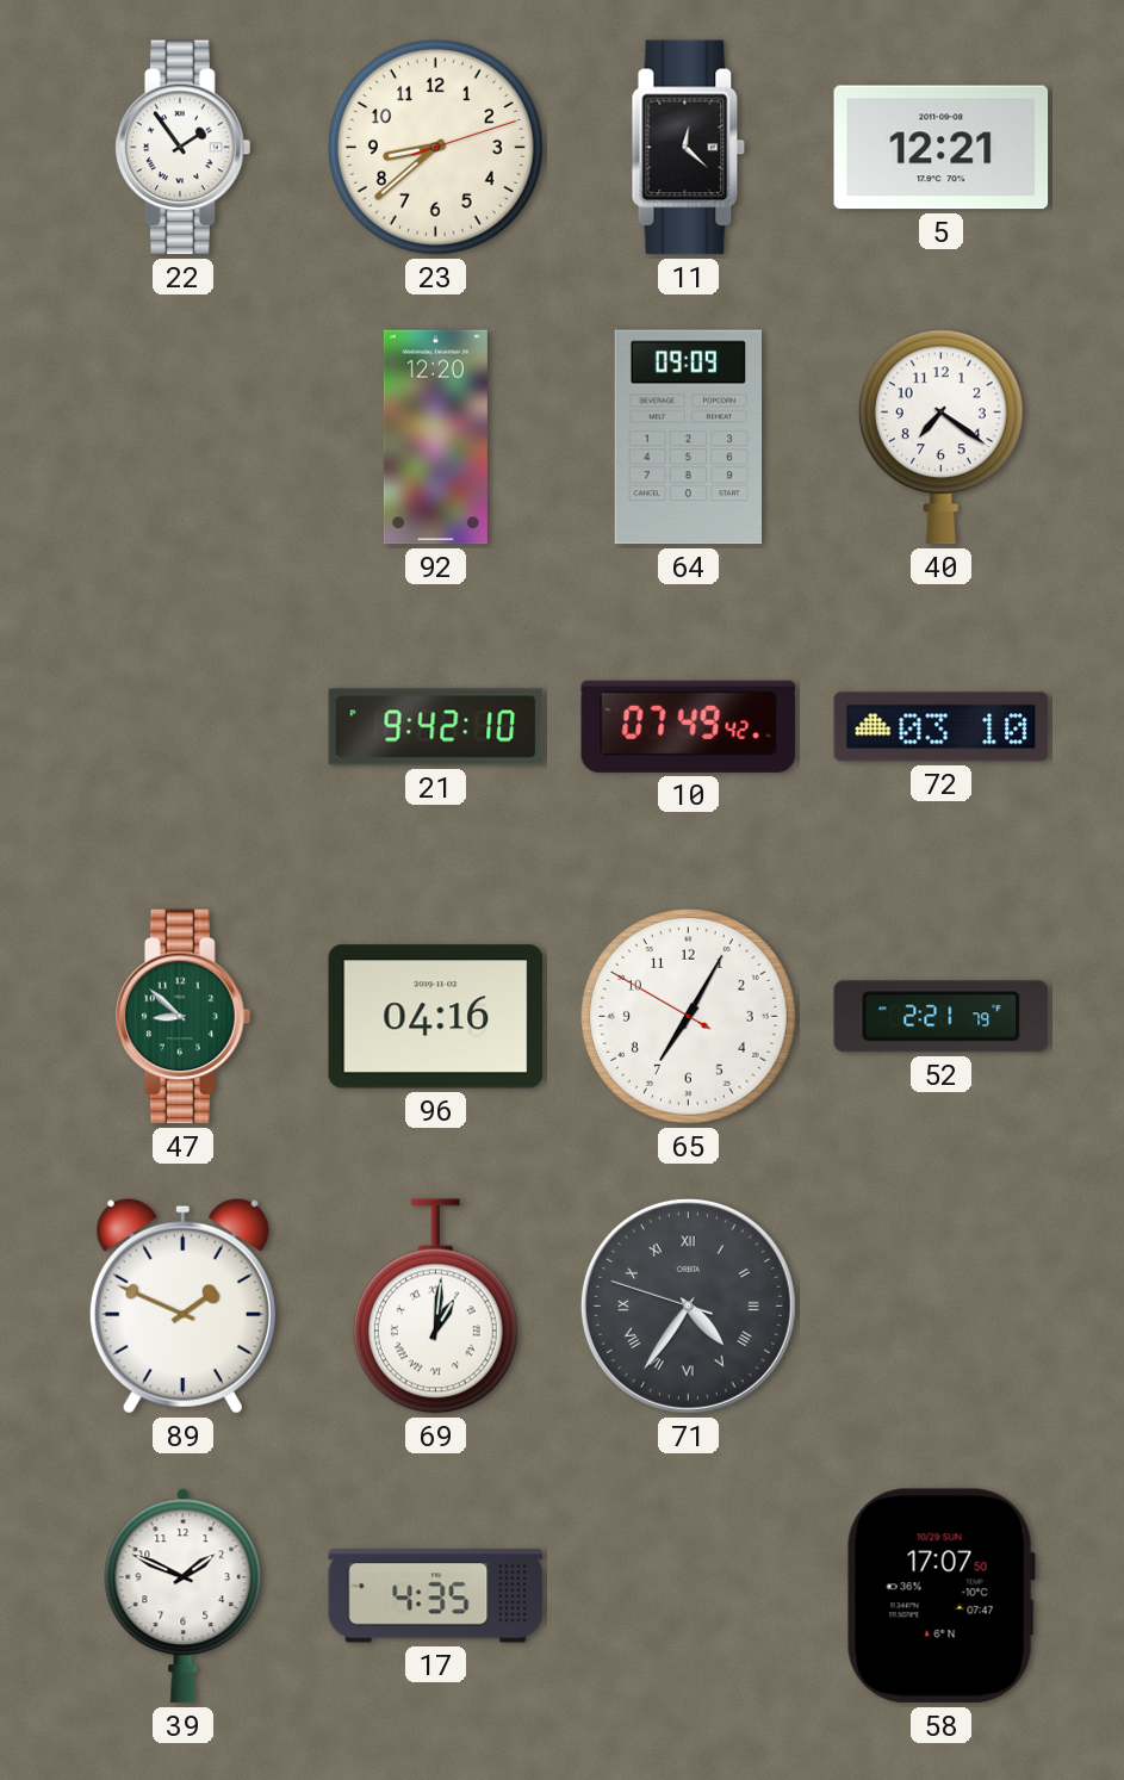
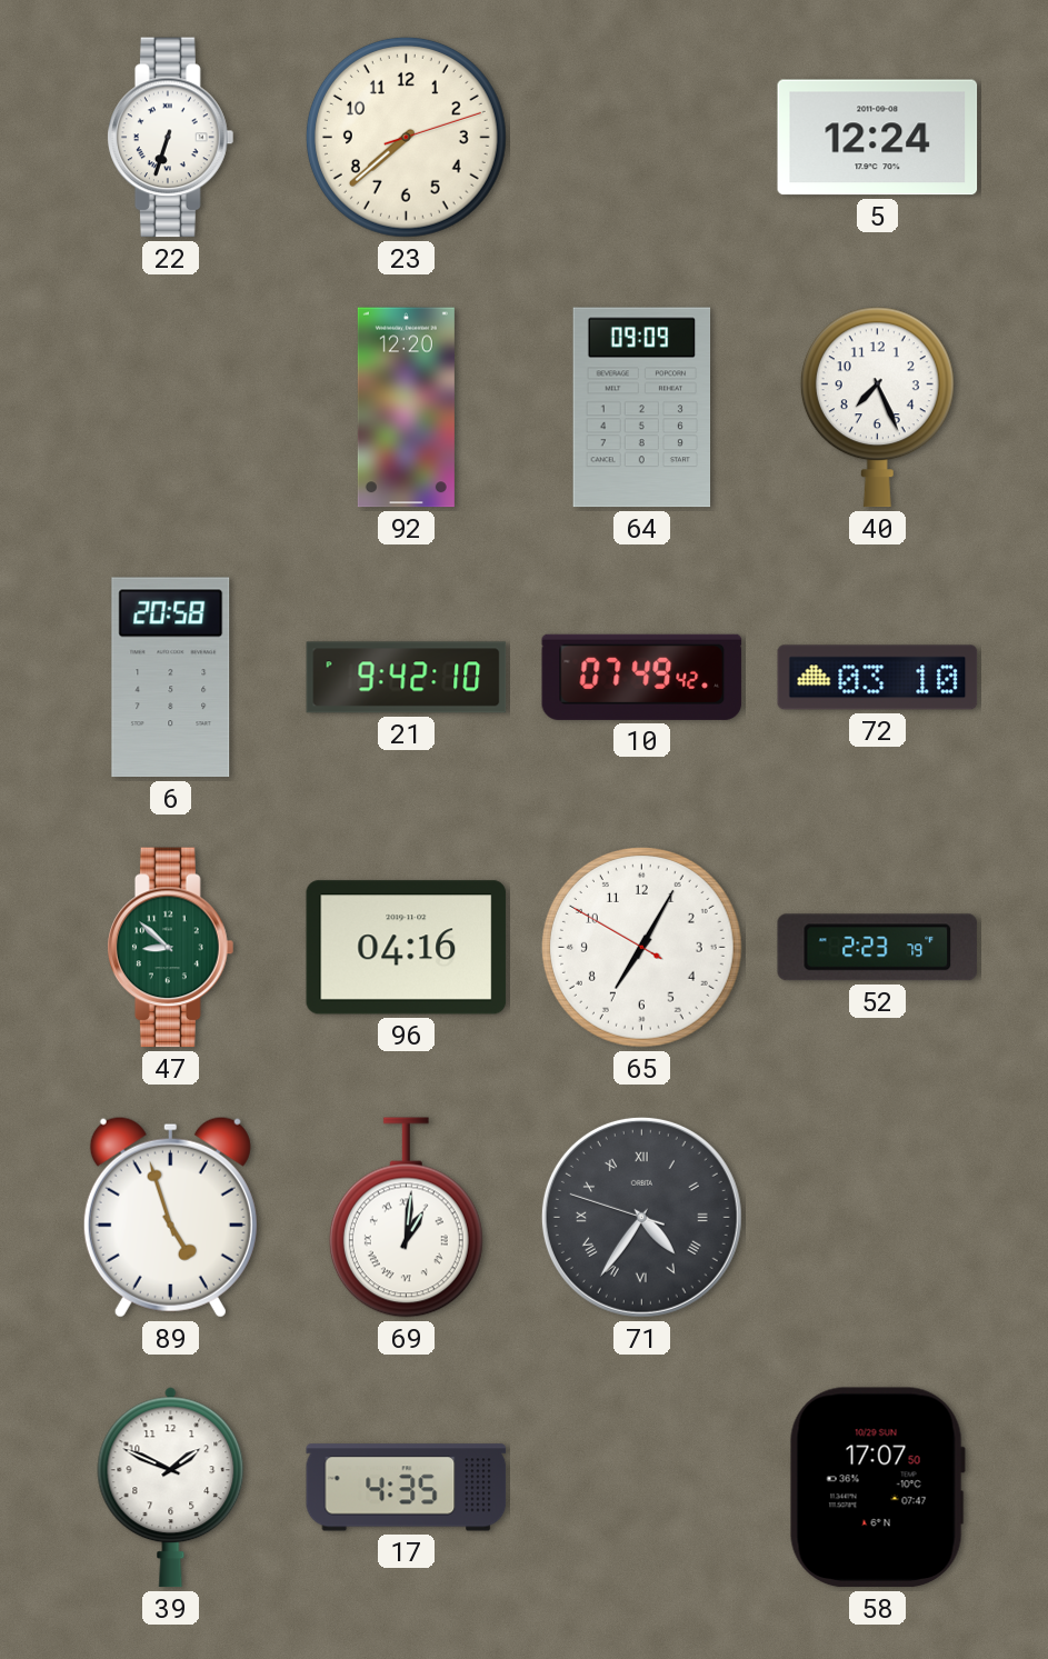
22: 1:54 -> 6:33
23: 8:38 -> 7:38
11: 12:22 -> none
5: 12:21 -> 12:24
40: 7:21 -> 7:26
6: none -> 20:58
52: 2:21 -> 2:23
89: 1:49 -> 4:57
